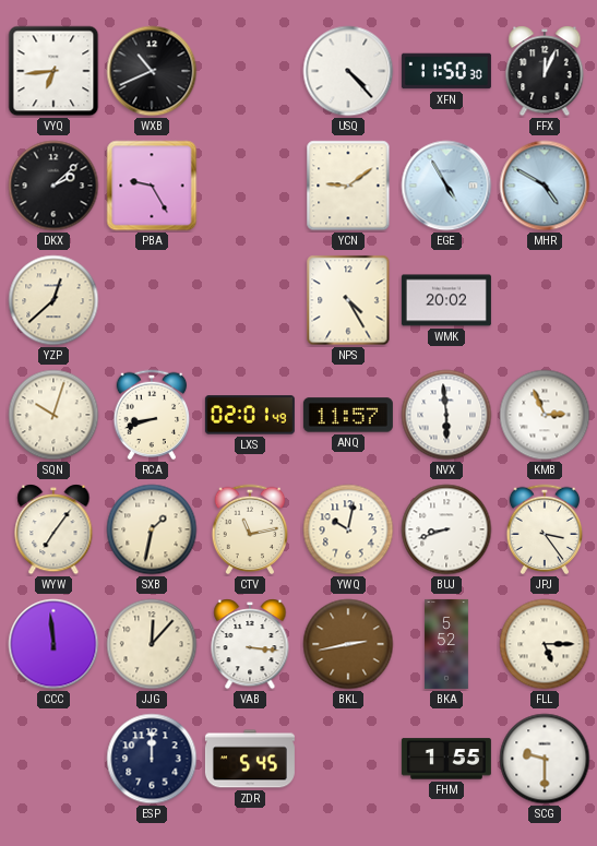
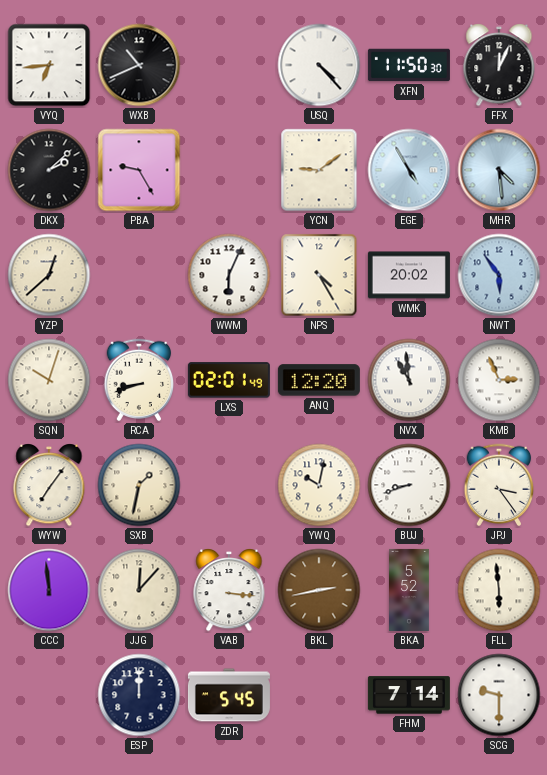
MHR: 4:50 -> 4:29
WWM: none -> 6:04
NWT: none -> 5:54
ANQ: 11:57 -> 12:20
NVX: 5:59 -> 10:59
CTV: 11:13 -> none
FLL: 5:15 -> 5:59
FHM: 1:55 -> 7:14
